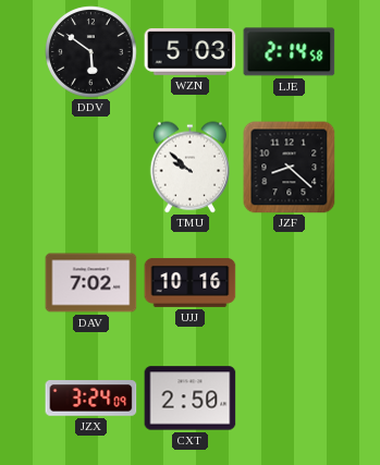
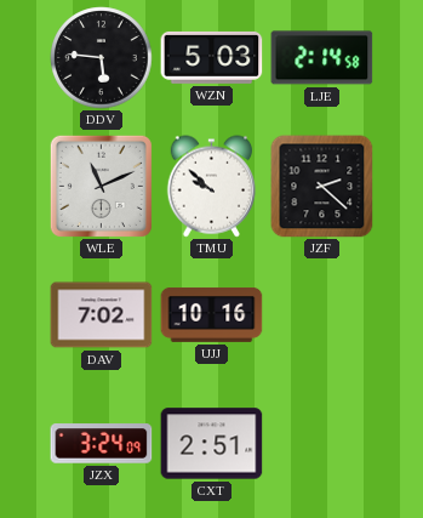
DDV: 5:51 -> 5:46
WLE: none -> 11:11
JZF: 8:22 -> 2:22
CXT: 2:50 -> 2:51
